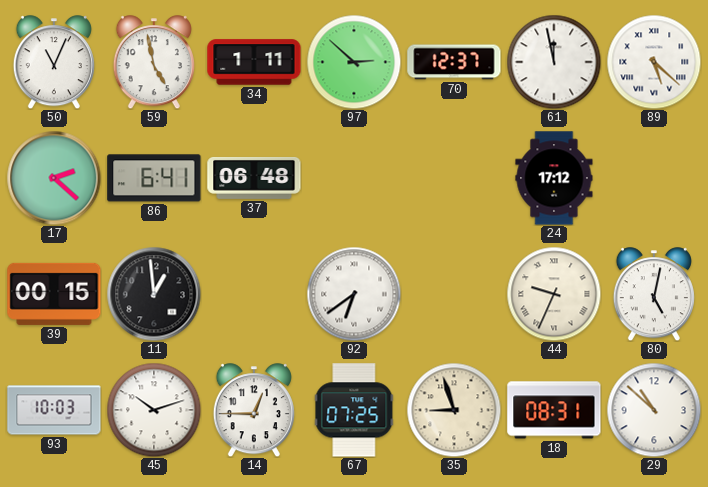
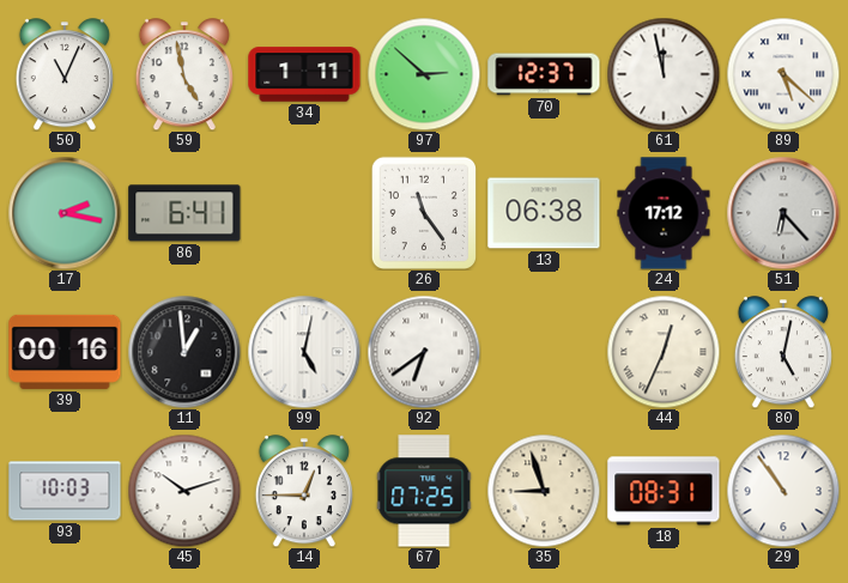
17: 2:22 -> 2:17
37: 06:48 -> none
26: none -> 11:24
13: none -> 06:38
51: none -> 6:23
39: 00:15 -> 00:16
99: none -> 5:02
44: 9:34 -> 12:34
29: 10:52 -> 10:54
